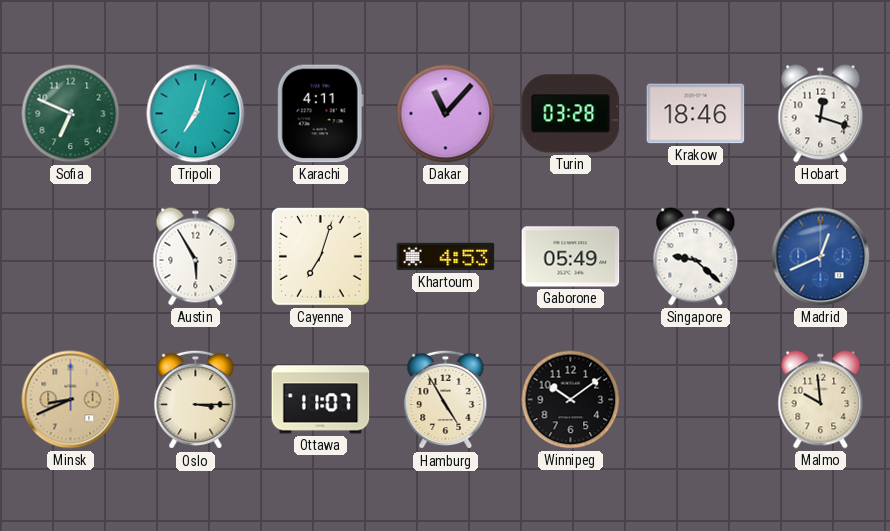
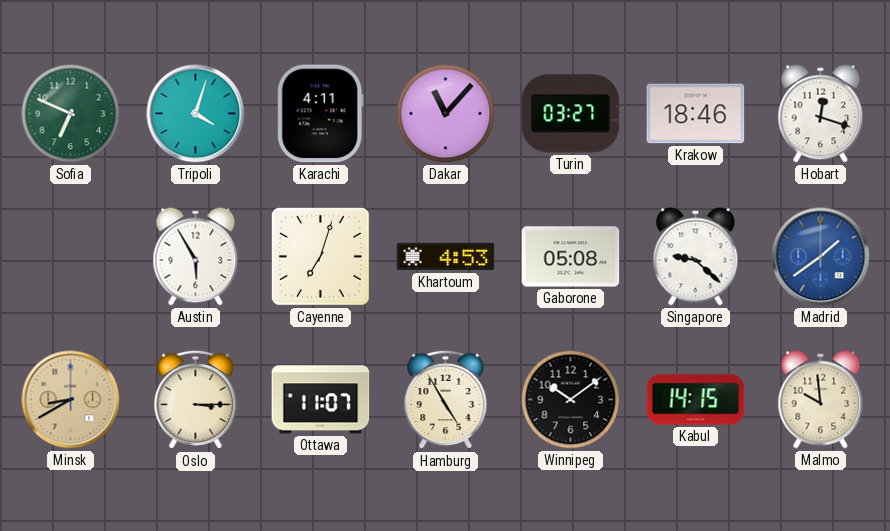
Tripoli: 7:03 -> 4:03
Turin: 03:28 -> 03:27
Gaborone: 05:49 -> 05:08
Madrid: 12:41 -> 1:39
Minsk: 8:41 -> 8:40
Kabul: none -> 14:15
